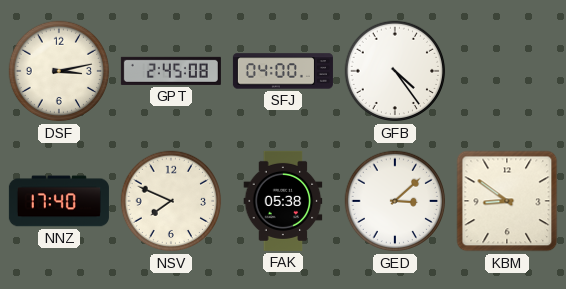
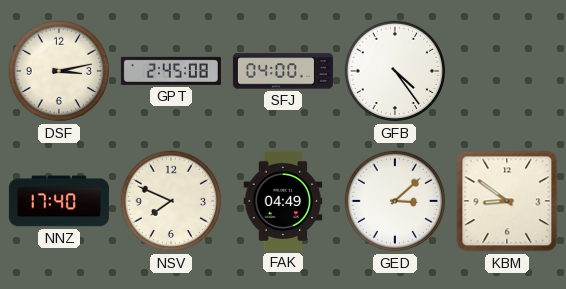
FAK: 05:38 -> 04:49
